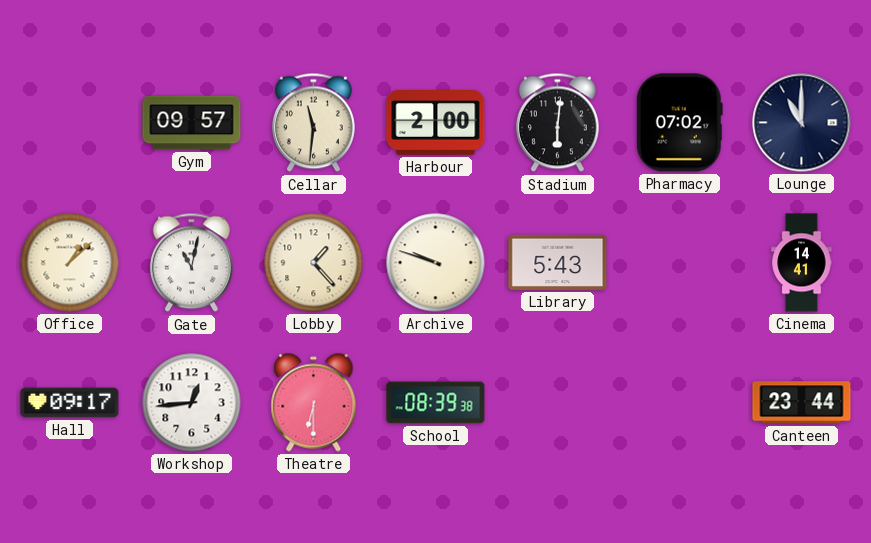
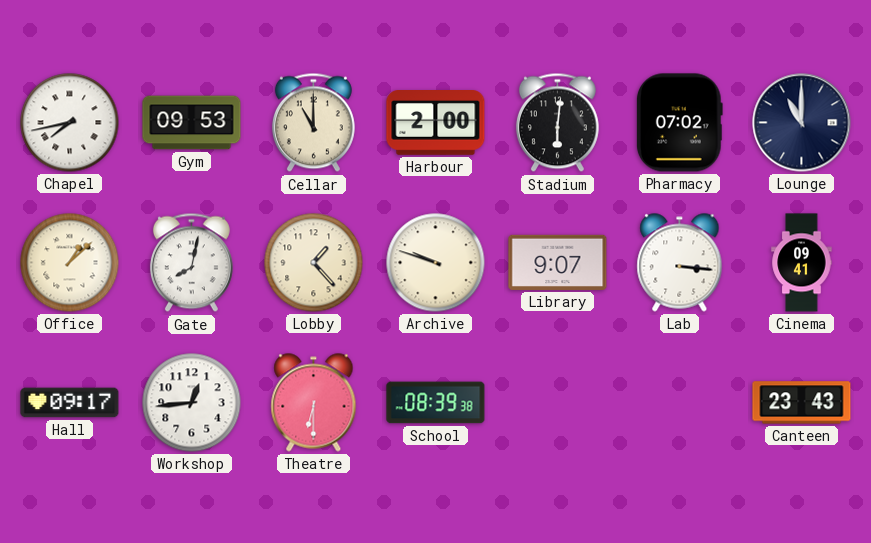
Chapel: none -> 7:43
Gym: 09:57 -> 09:53
Cellar: 11:31 -> 11:00
Gate: 11:02 -> 8:02
Library: 5:43 -> 9:07
Lab: none -> 3:16
Cinema: 14:41 -> 09:41
Canteen: 23:44 -> 23:43
